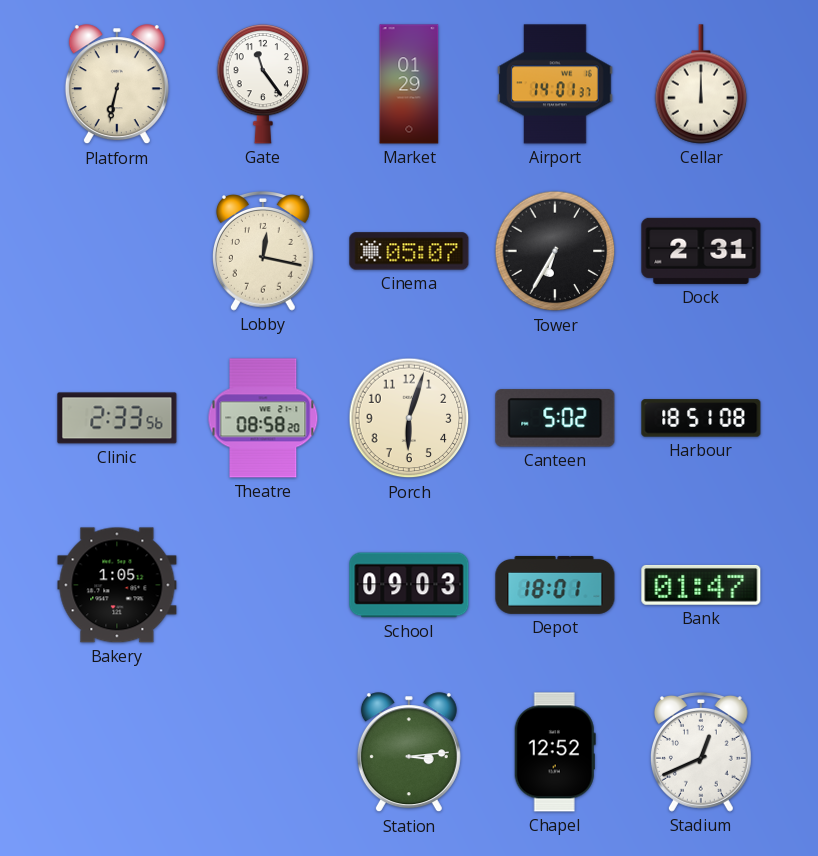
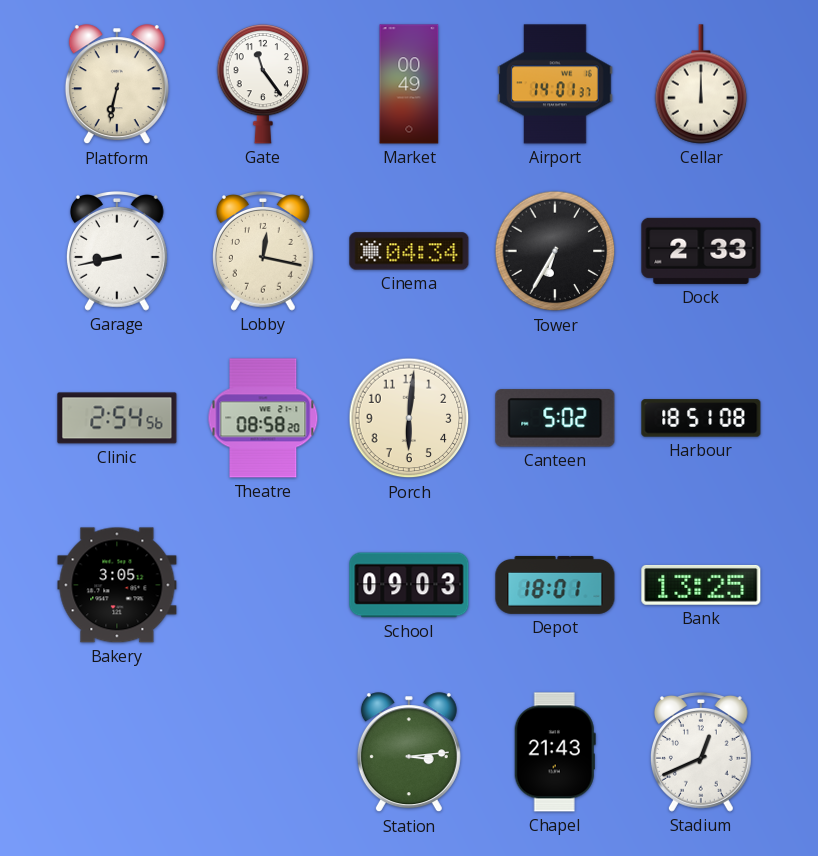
Market: 01:29 -> 00:49
Garage: none -> 8:43
Cinema: 05:07 -> 04:34
Dock: 2:31 -> 2:33
Clinic: 2:33 -> 2:54
Porch: 6:03 -> 6:01
Bakery: 1:05 -> 3:05
Bank: 01:47 -> 13:25
Chapel: 12:52 -> 21:43
